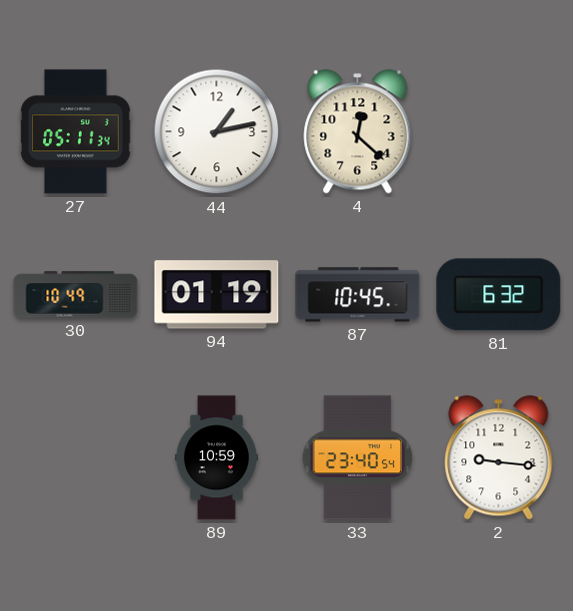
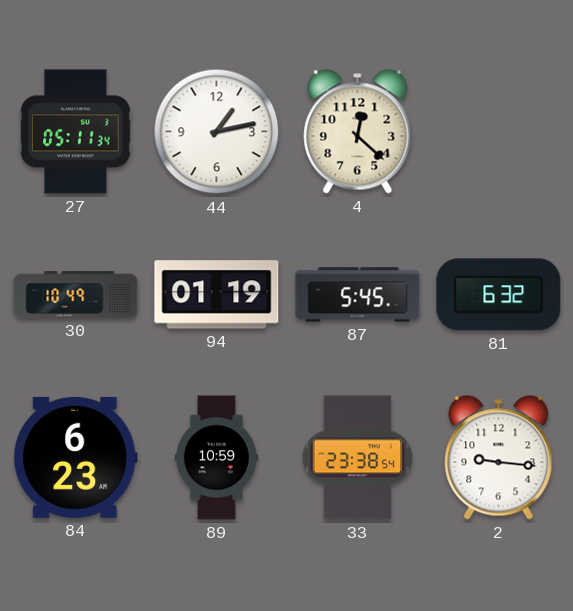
87: 10:45 -> 5:45
84: none -> 6:23
33: 23:40 -> 23:38
